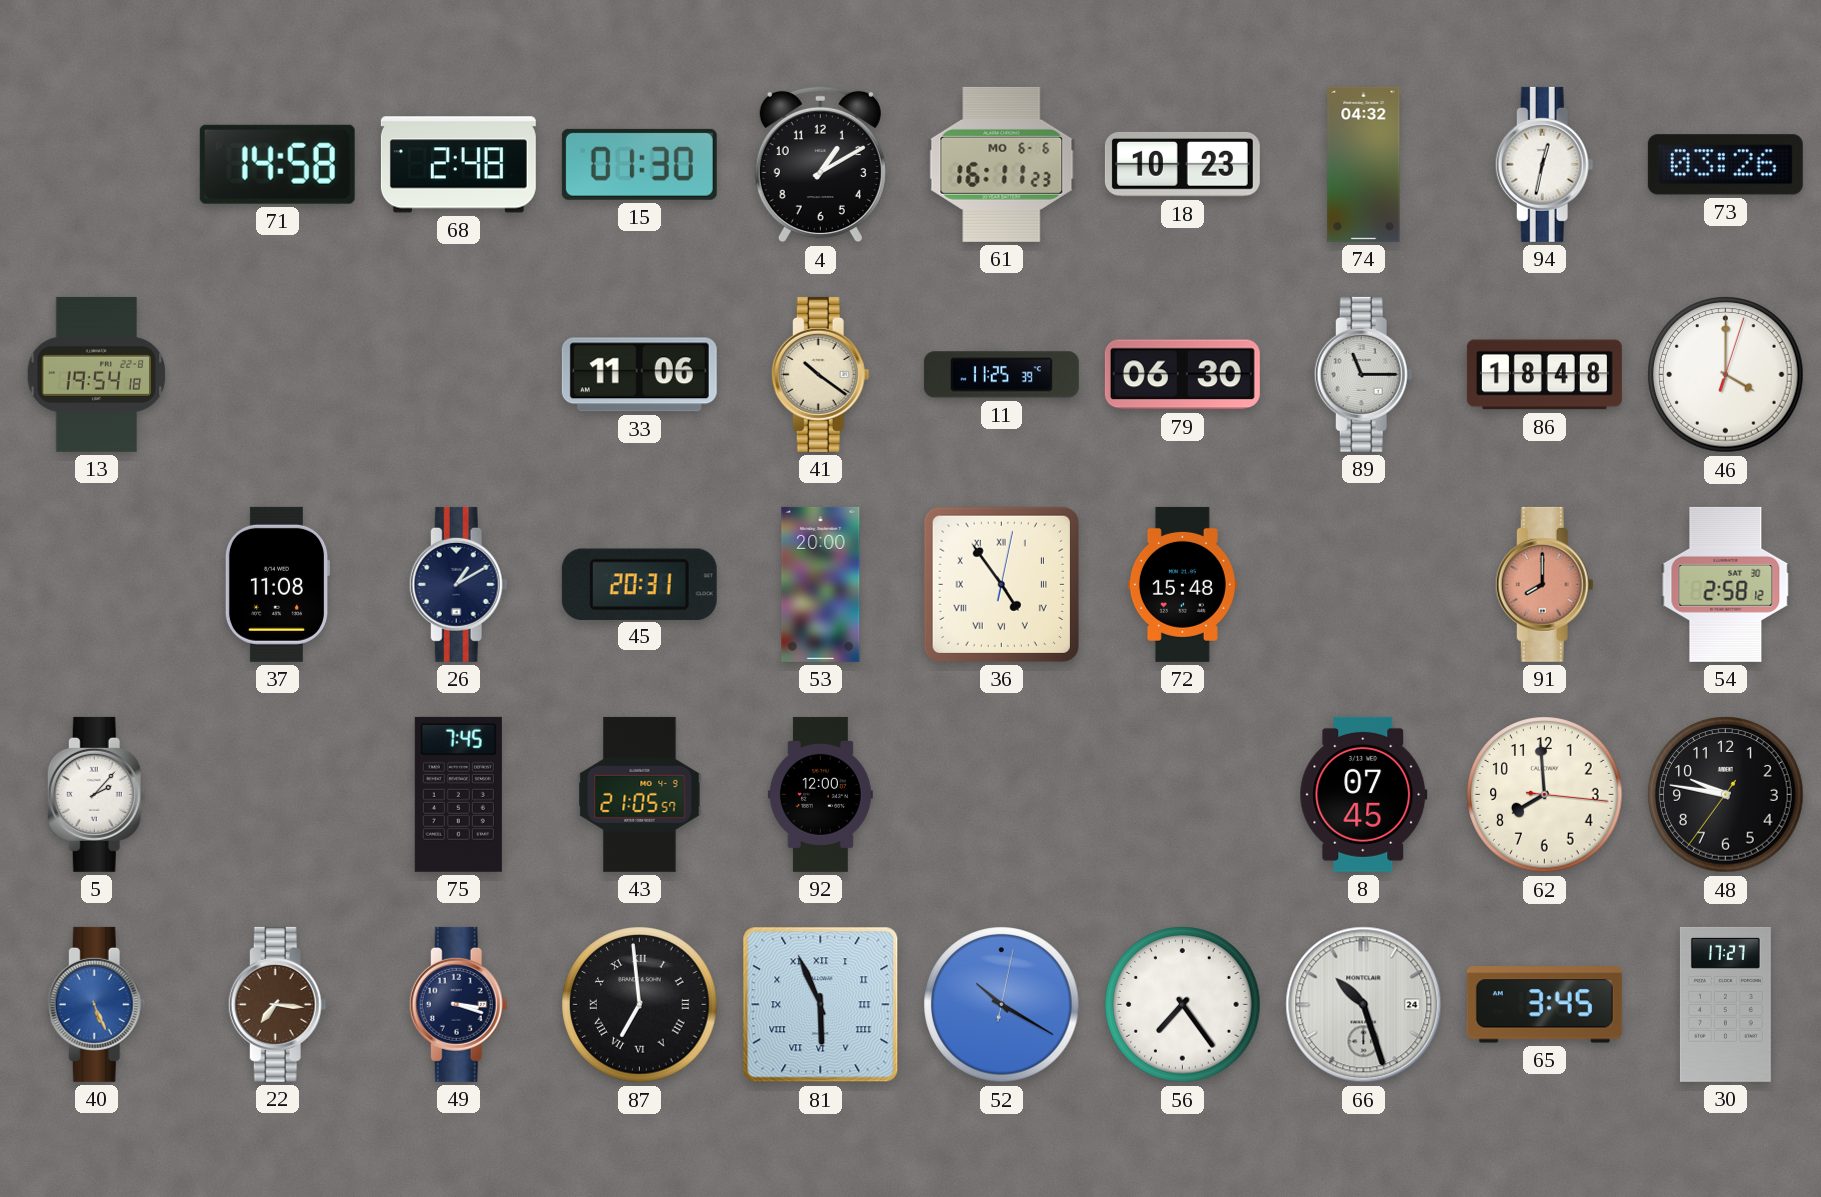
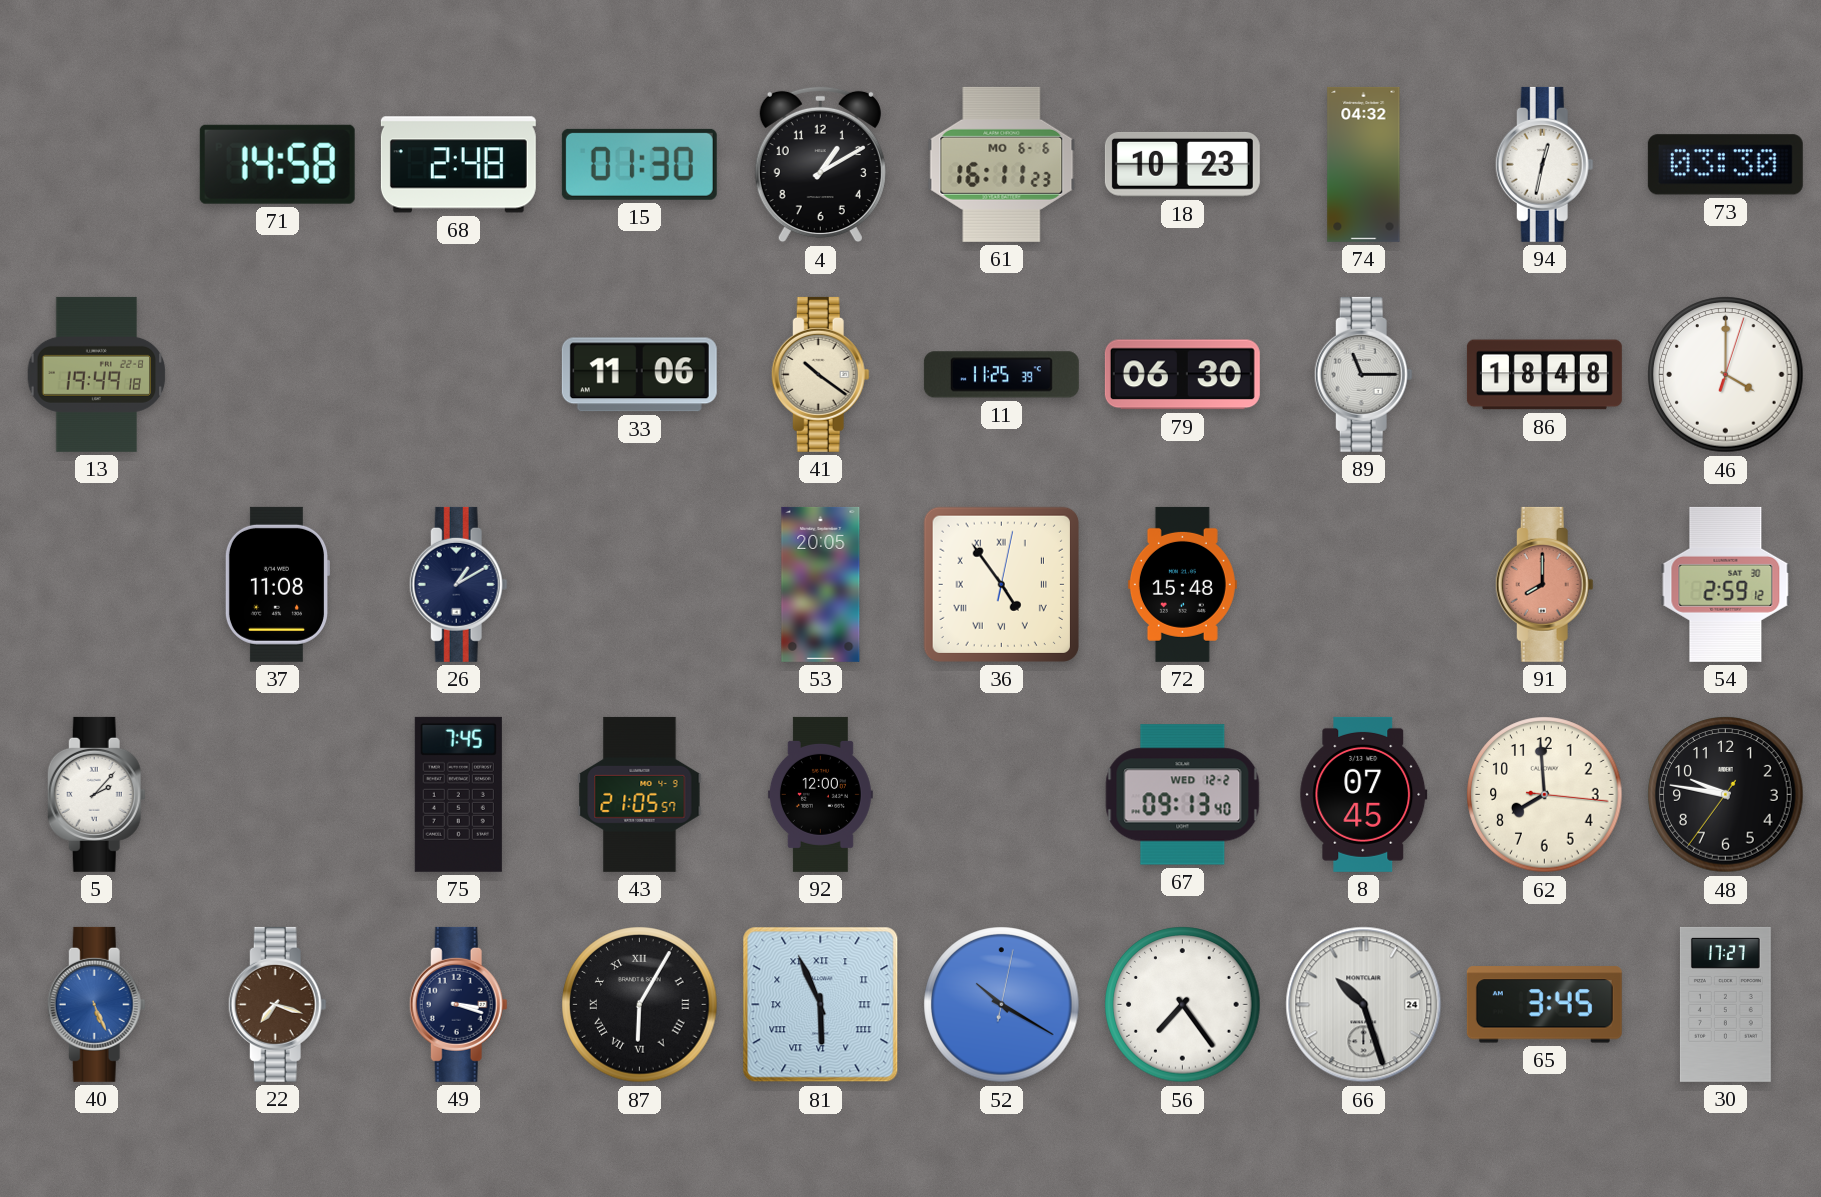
73: 03:26 -> 03:30
13: 19:54 -> 19:49
45: 20:31 -> none
53: 20:00 -> 20:05
54: 2:58 -> 2:59
67: none -> 09:13
22: 7:16 -> 7:18
87: 6:59 -> 6:05
